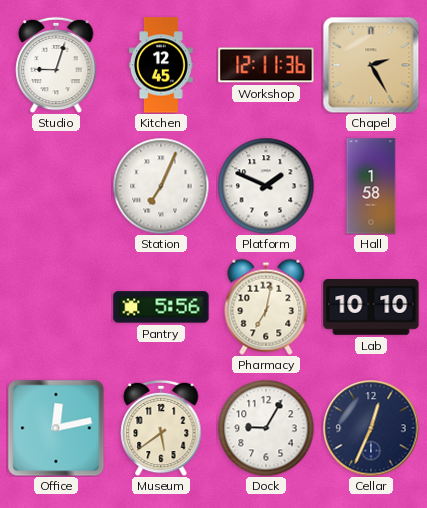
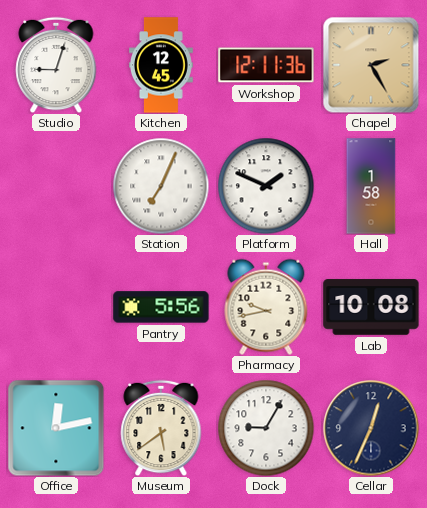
Pharmacy: 7:02 -> 9:43
Lab: 10:10 -> 10:08
